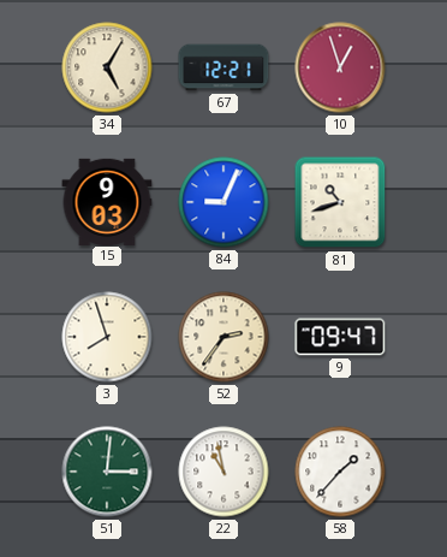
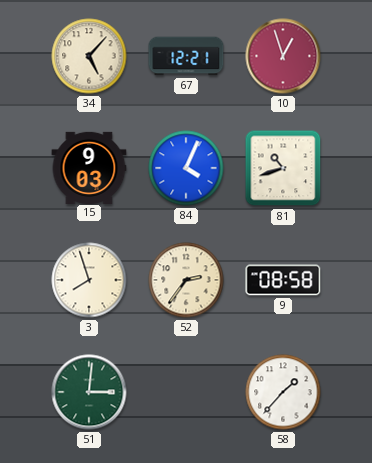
34: 5:05 -> 5:07
84: 9:04 -> 4:04
9: 09:47 -> 08:58
22: 10:58 -> none
